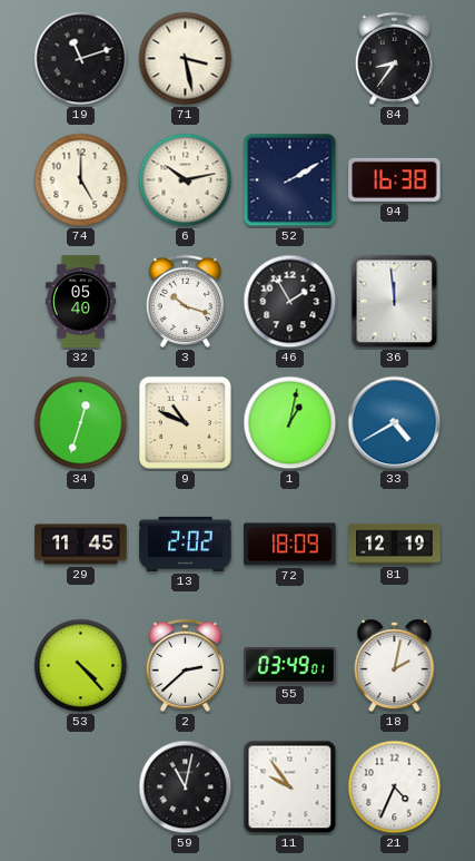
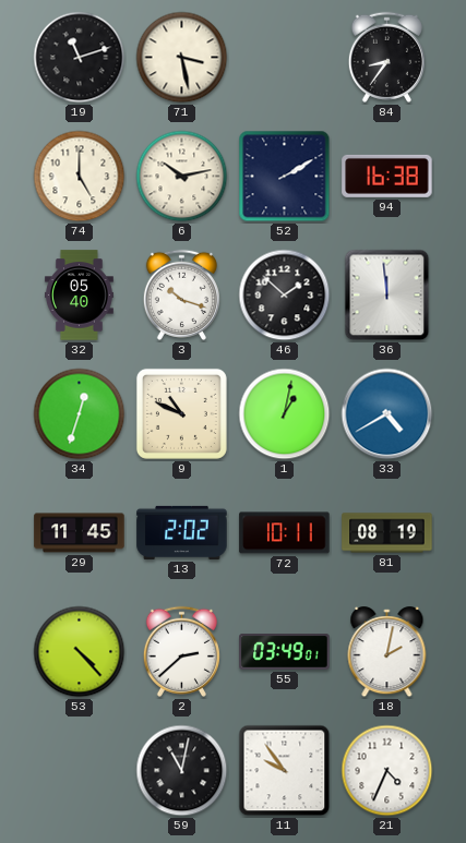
46: 1:55 -> 1:52
72: 18:09 -> 10:11
81: 12:19 -> 08:19
